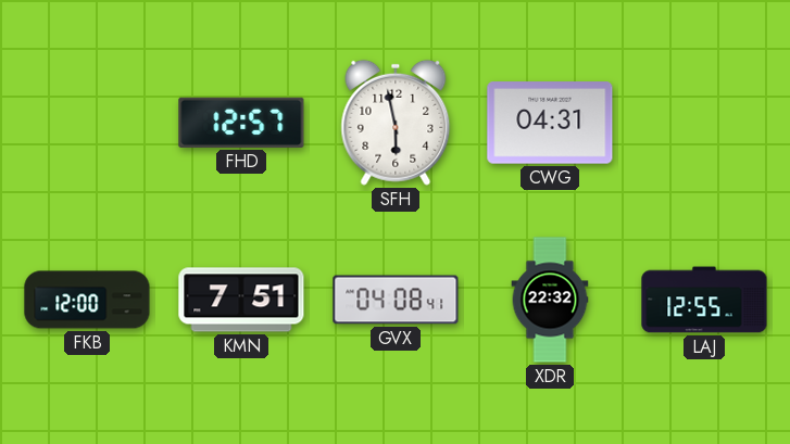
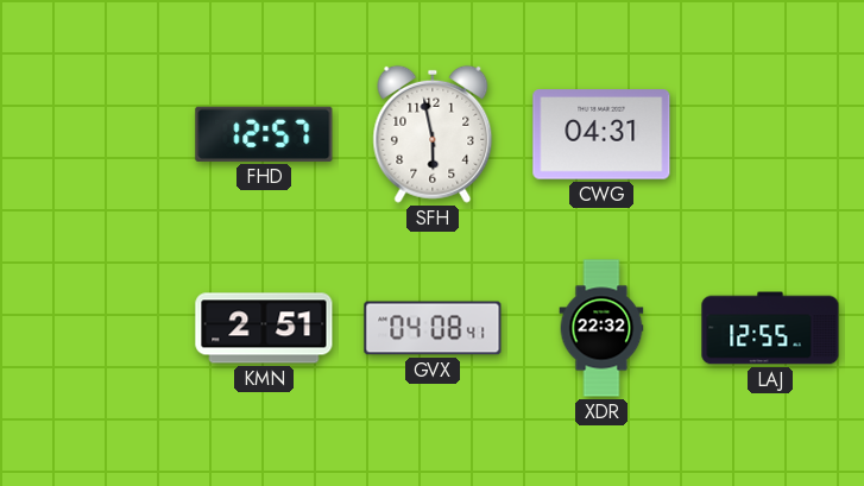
FKB: 12:00 -> none
KMN: 7:51 -> 2:51
